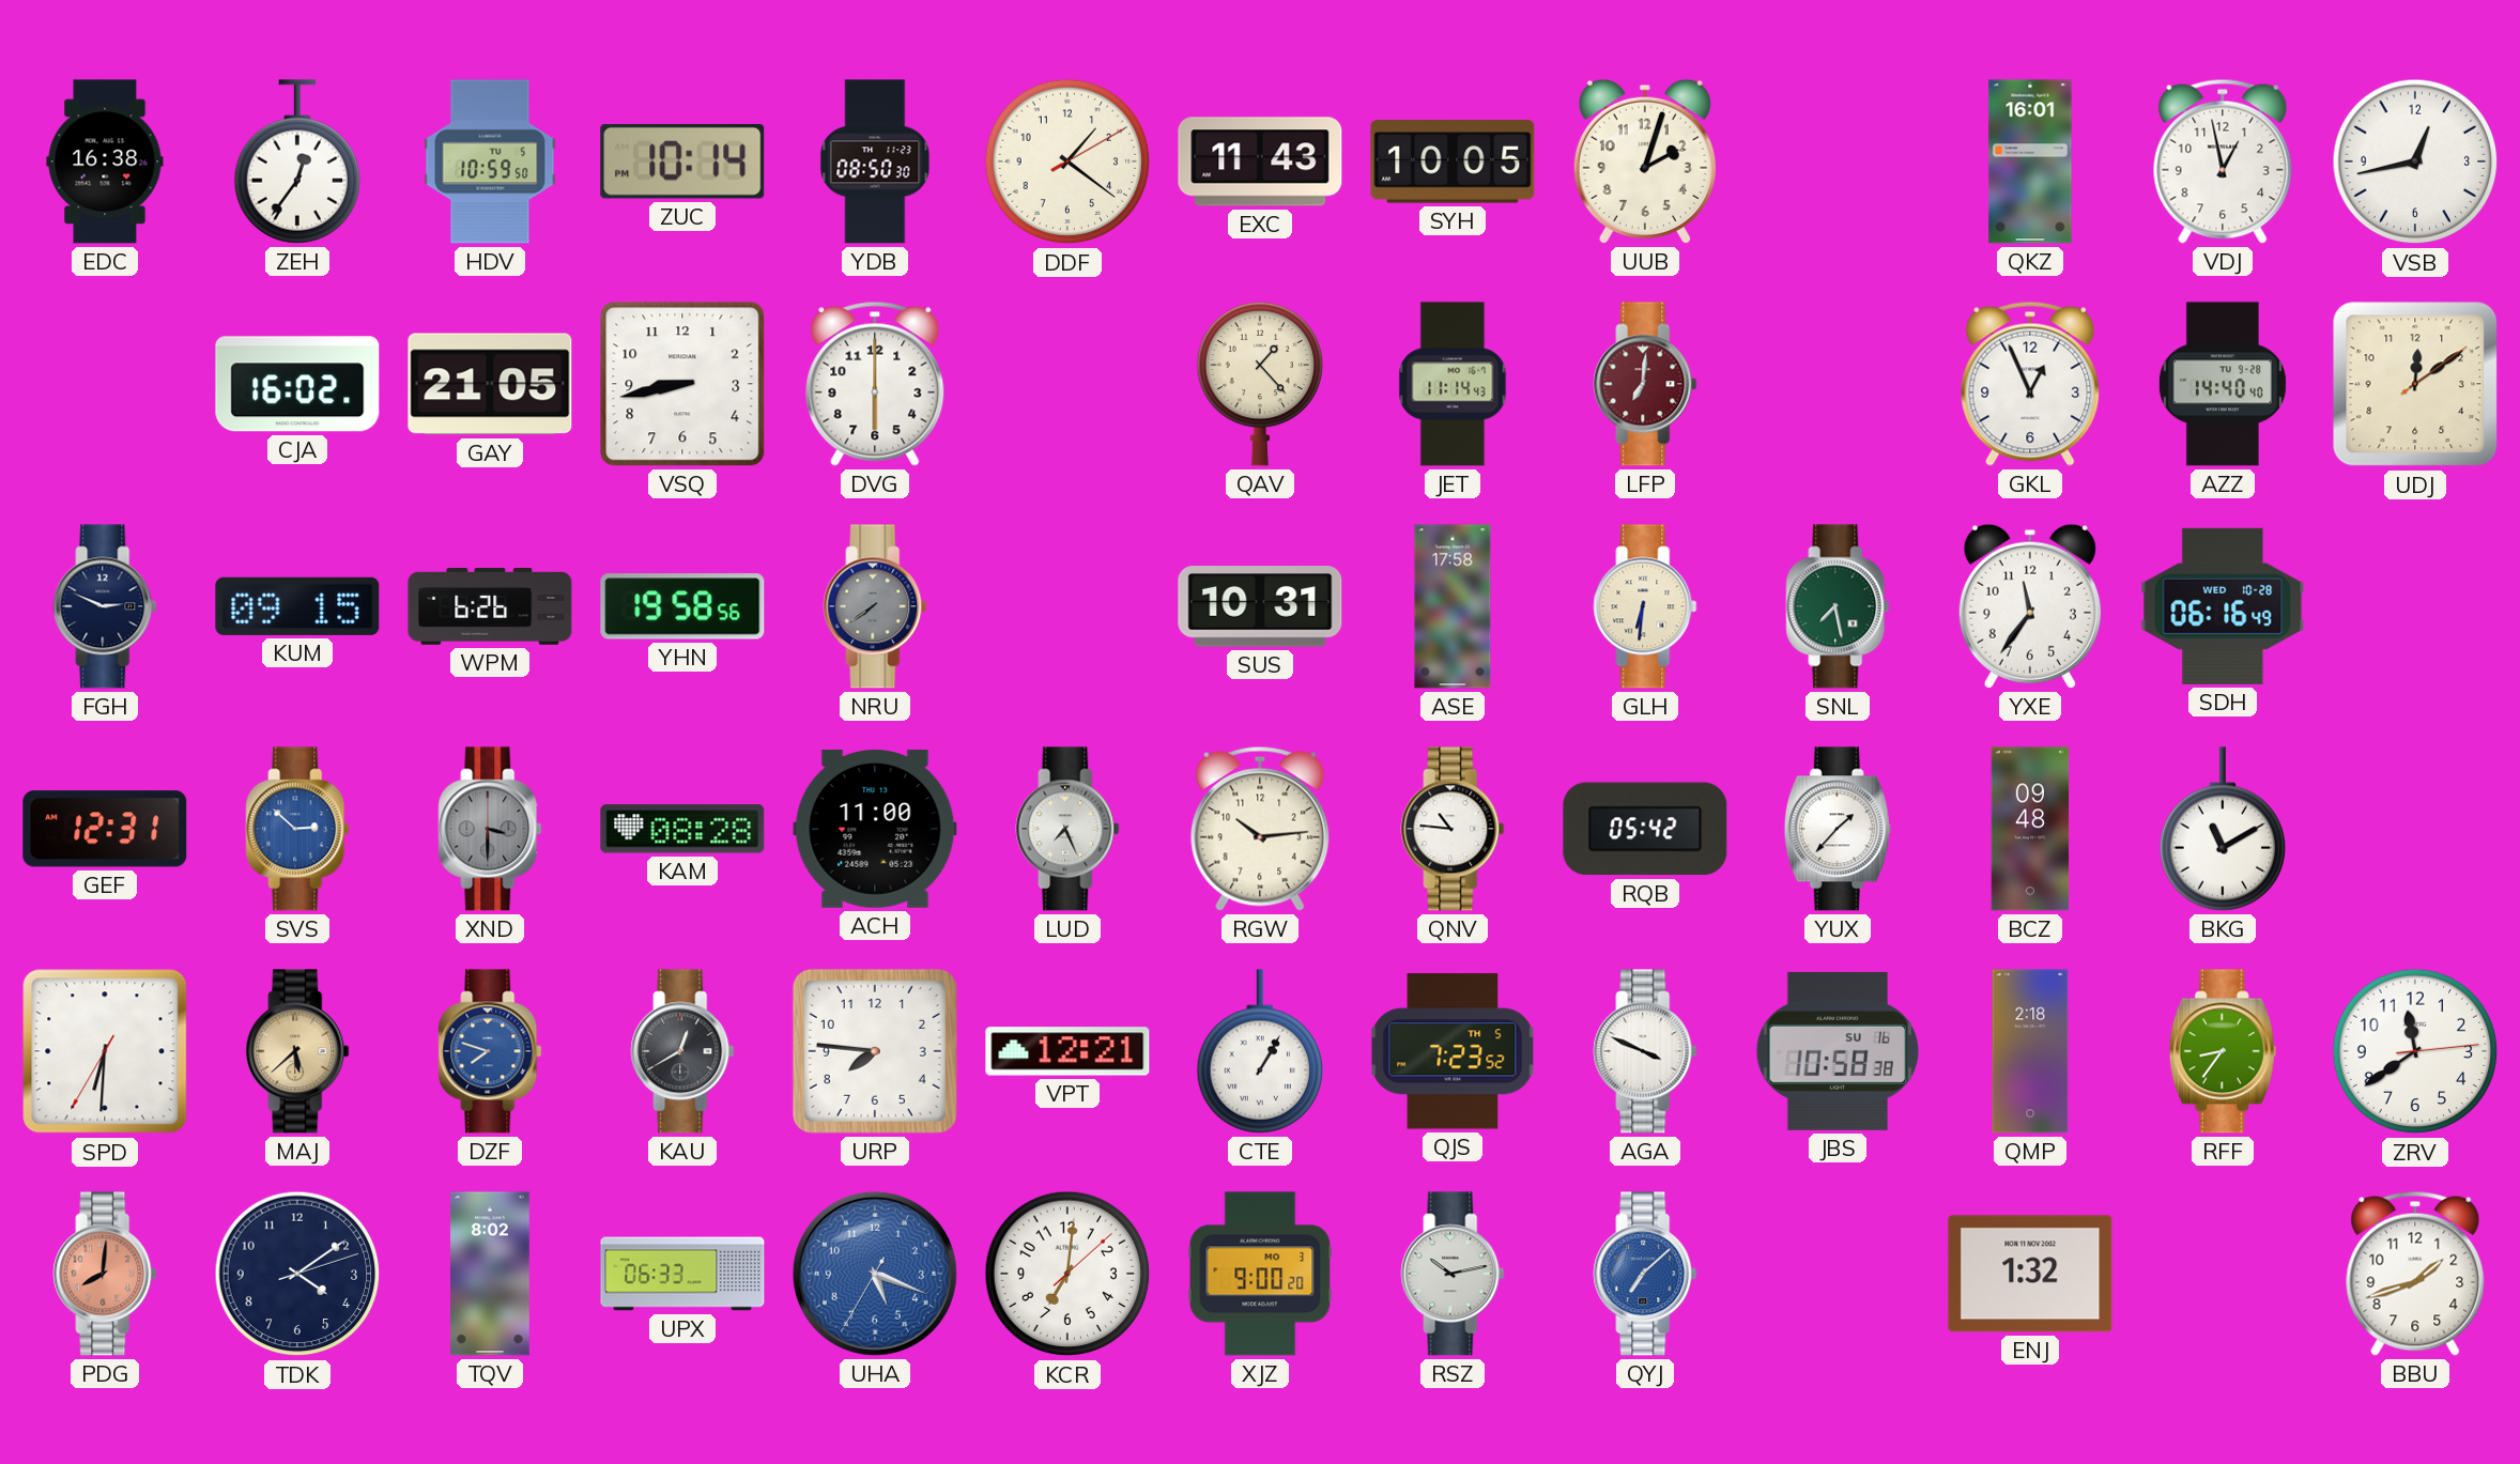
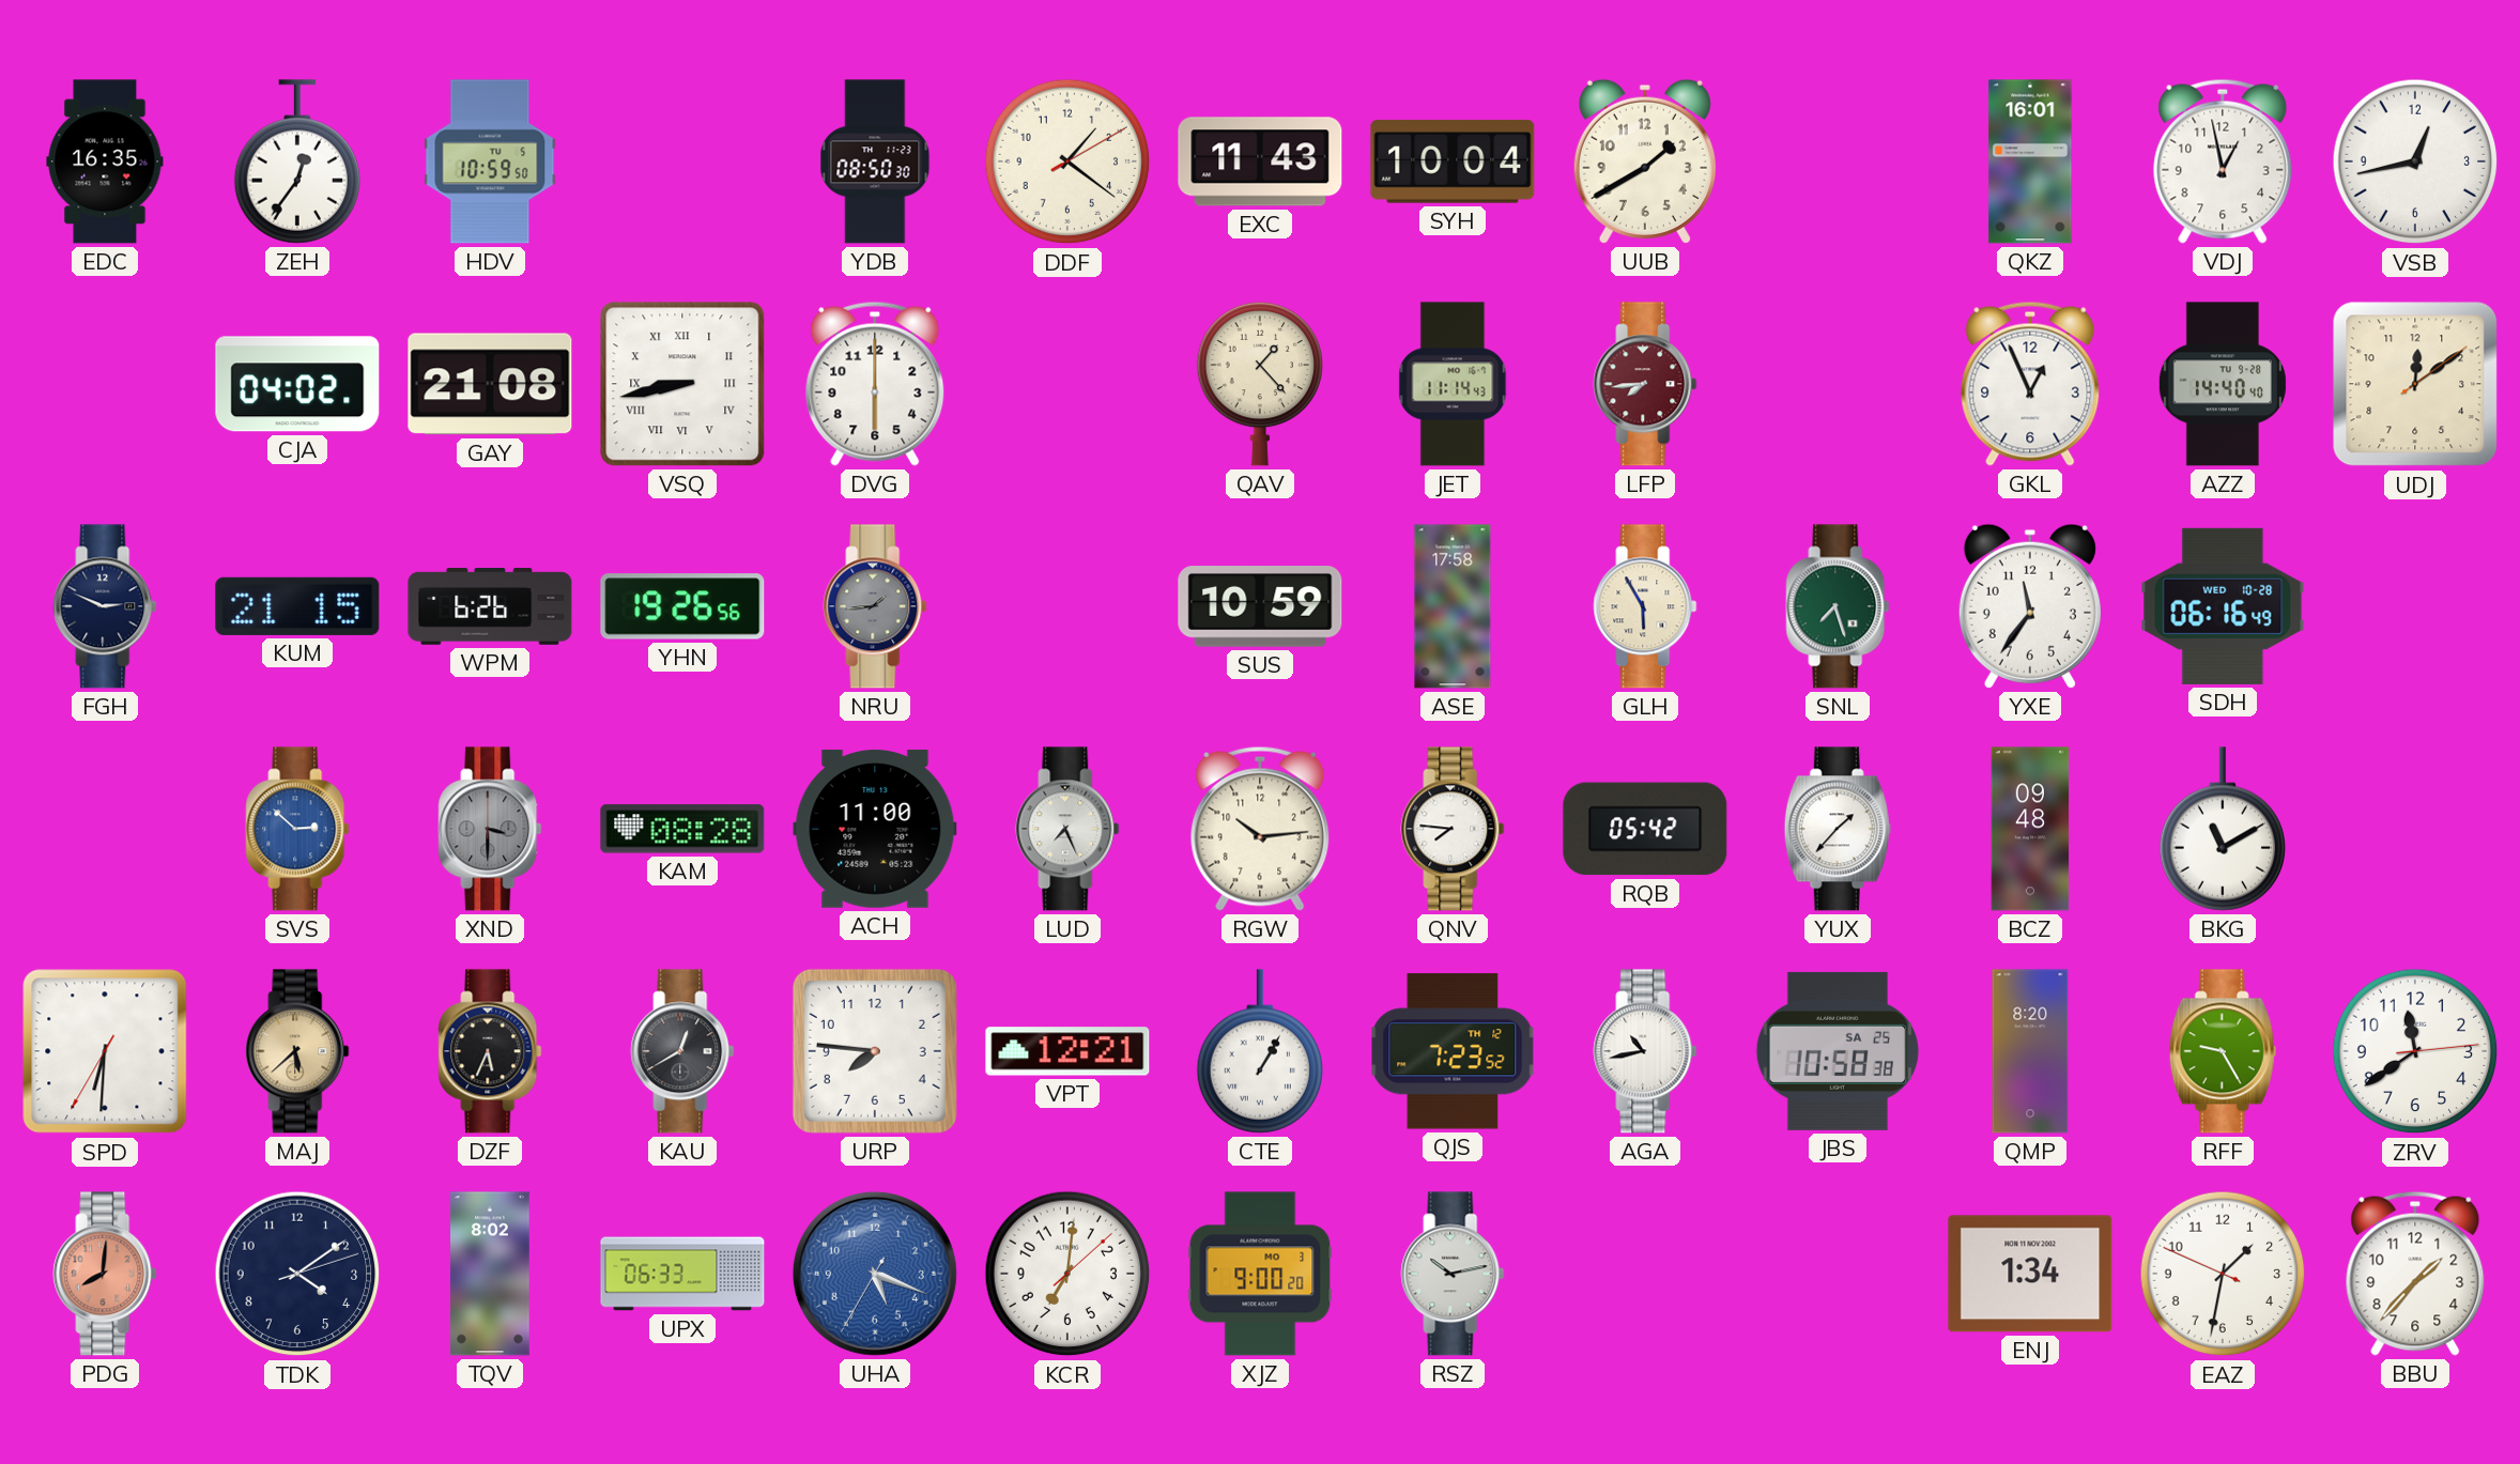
EDC: 16:38 -> 16:35
ZUC: 10:14 -> none
SYH: 10:05 -> 10:04
UUB: 2:03 -> 1:40
CJA: 16:02 -> 04:02
GAY: 21:05 -> 21:08
VSQ numerals: Arabic -> Roman
LFP: 7:01 -> 7:44
KUM: 09:15 -> 21:15
YHN: 19:58 -> 19:26
NRU: 7:39 -> 1:44
SUS: 10:31 -> 10:59
GLH: 6:31 -> 5:55
SNL: 7:28 -> 7:27
GEF: 12:31 -> none
QNV: 10:46 -> 7:46
DZF: 7:48 -> 5:34
DZF dial: blue -> black
QJS date: TH 5 -> TH 12
AGA: 3:49 -> 10:43
JBS date: SU 16 -> SA 25
QMP: 2:18 -> 8:20
RFF: 8:36 -> 9:25
QYJ: 7:08 -> none
ENJ: 1:32 -> 1:34
EAZ: none -> 1:31
BBU: 1:42 -> 1:37
